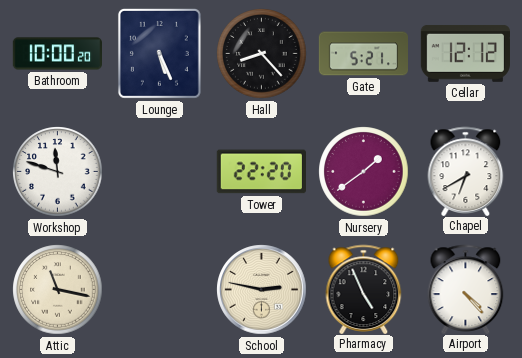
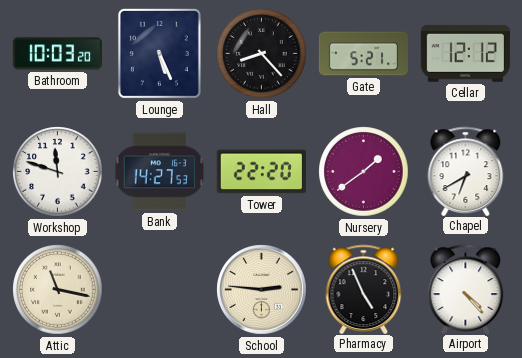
Bathroom: 10:00 -> 10:03
Bank: none -> 14:27
School: 2:47 -> 2:46
